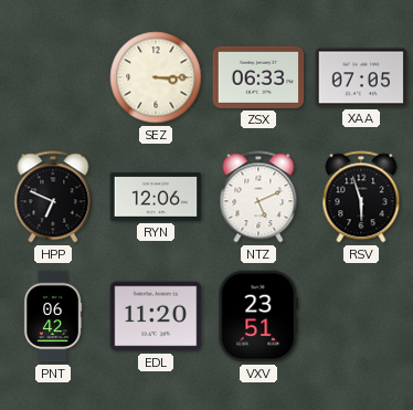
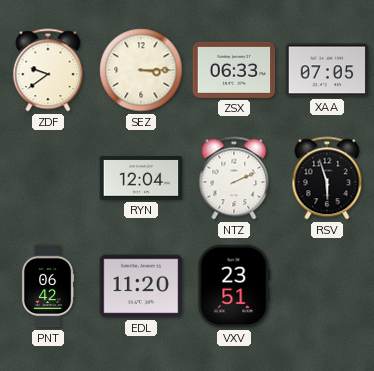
ZDF: none -> 9:39
HPP: 6:49 -> none
RYN: 12:06 -> 12:04
NTZ: 5:11 -> 2:11
